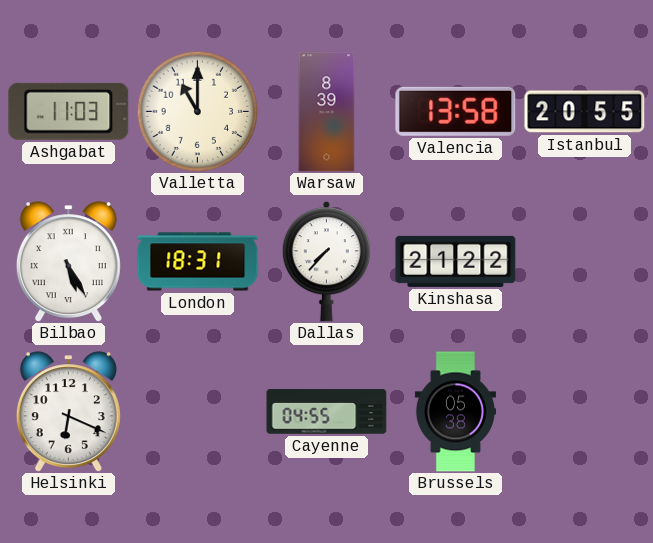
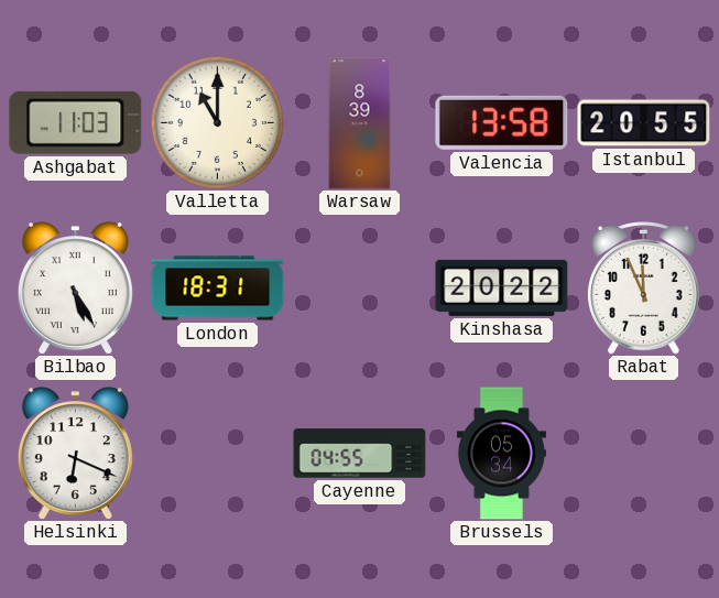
Dallas: 7:37 -> none
Kinshasa: 21:22 -> 20:22
Rabat: none -> 11:56
Brussels: 05:38 -> 05:34
